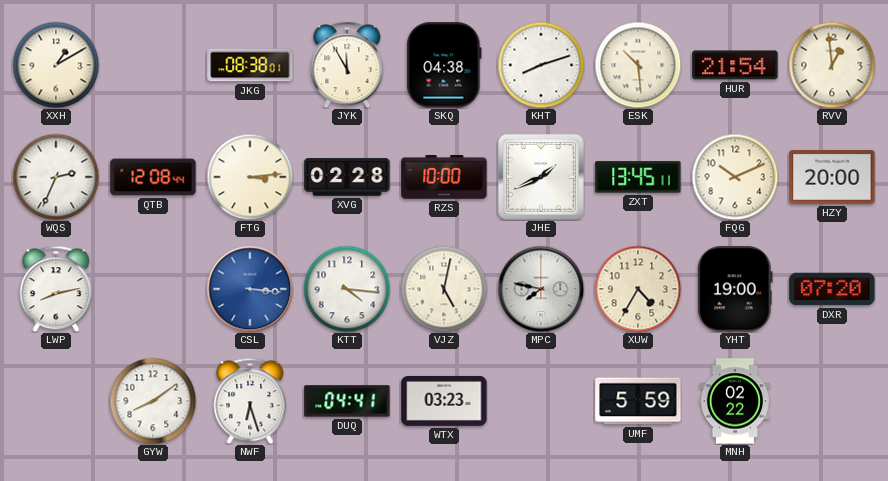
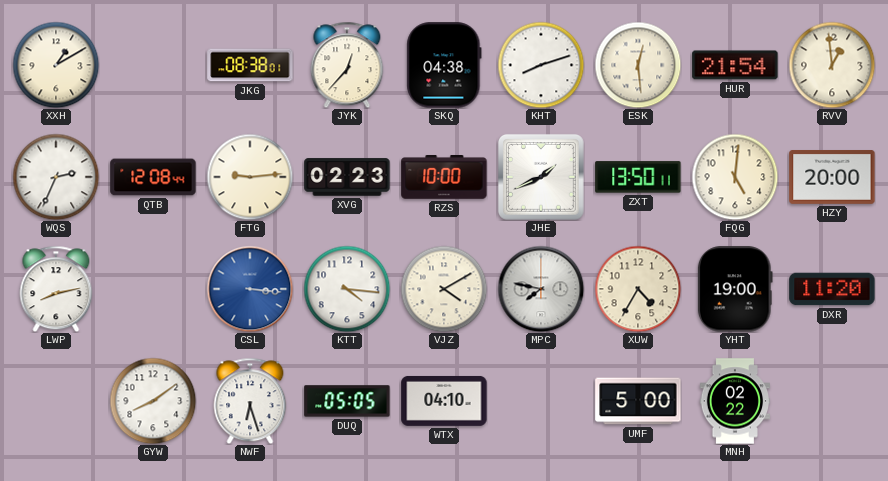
JYK: 11:55 -> 12:37
ESK: 10:29 -> 12:29
FTG: 3:14 -> 9:14
XVG: 02:28 -> 02:23
ZXT: 13:45 -> 13:50
FQG: 10:11 -> 5:01
VJZ: 5:02 -> 4:10
DXR: 07:20 -> 11:20
DUQ: 04:41 -> 05:05
WTX: 03:23 -> 04:10
UMF: 5:59 -> 5:00
